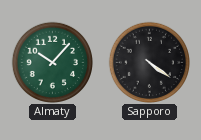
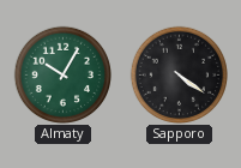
Almaty: 10:07 -> 10:05
